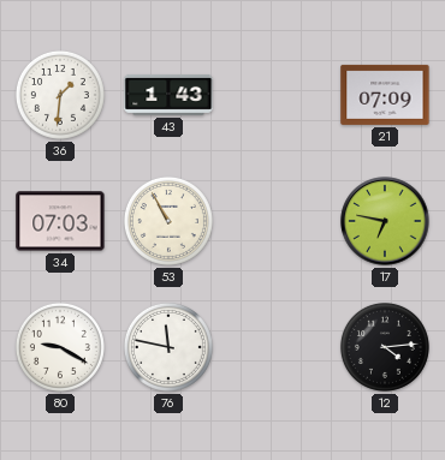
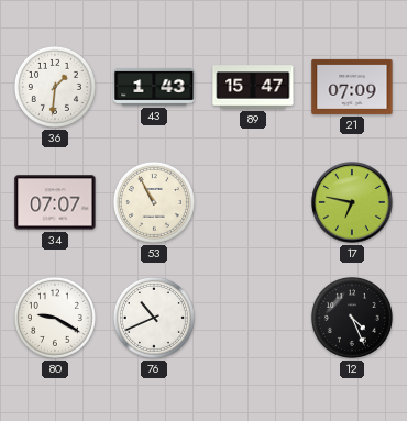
89: none -> 15:47
34: 07:03 -> 07:07
76: 11:47 -> 10:41
12: 4:14 -> 4:26
